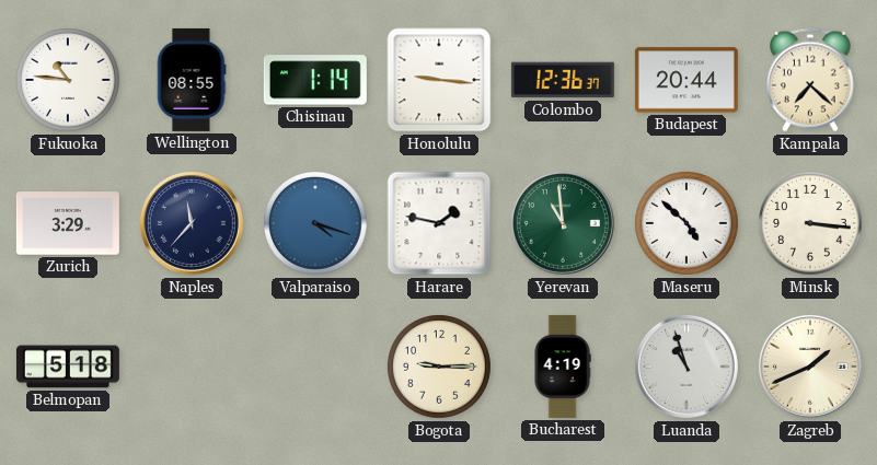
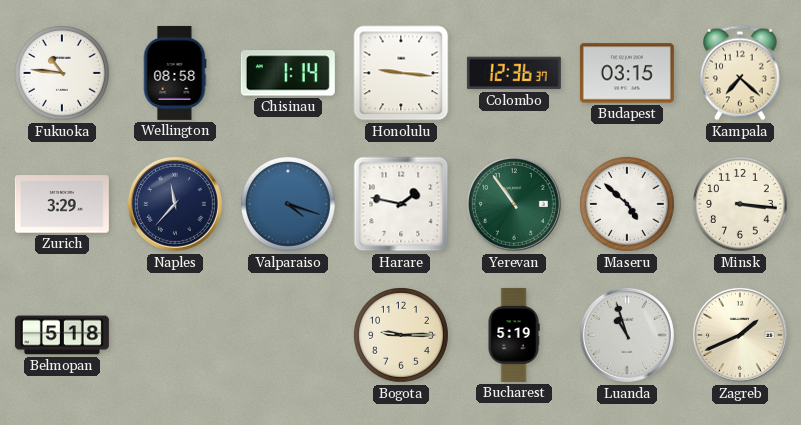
Wellington: 08:55 -> 08:58
Budapest: 20:44 -> 03:15
Yerevan: 10:59 -> 10:54
Bucharest: 4:19 -> 5:19
